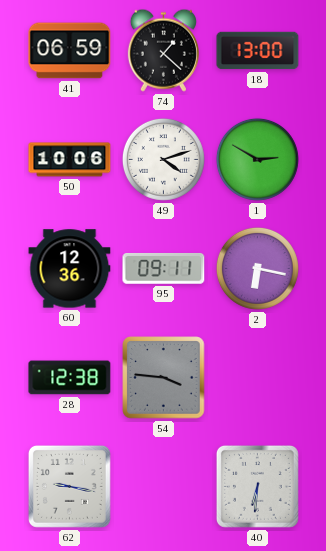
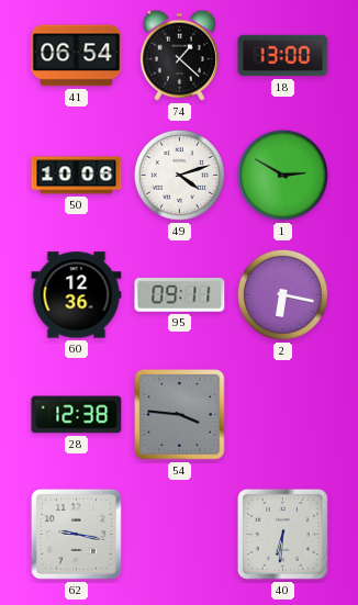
41: 06:59 -> 06:54
